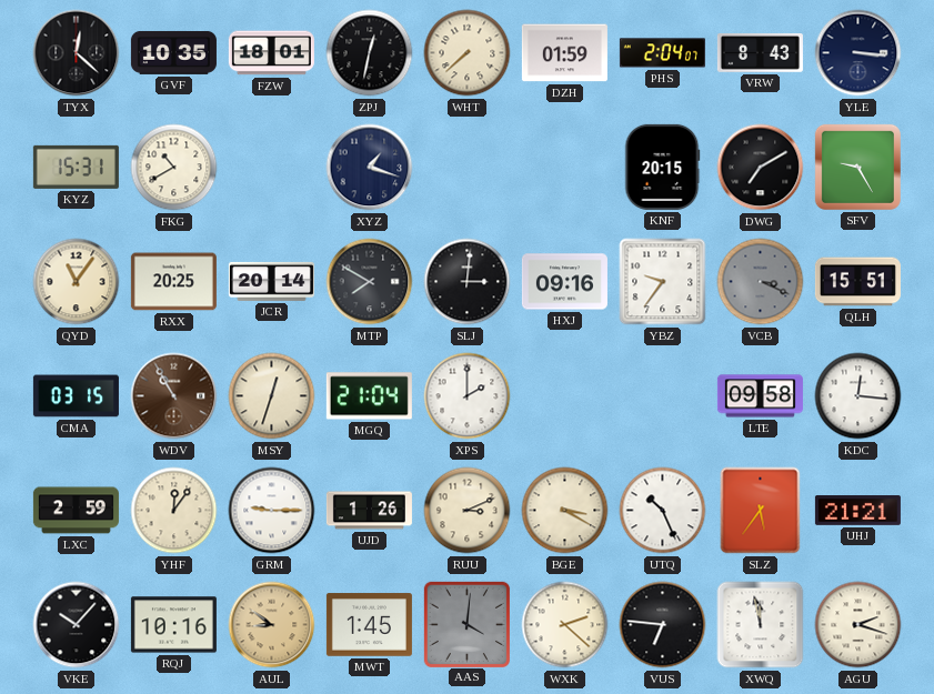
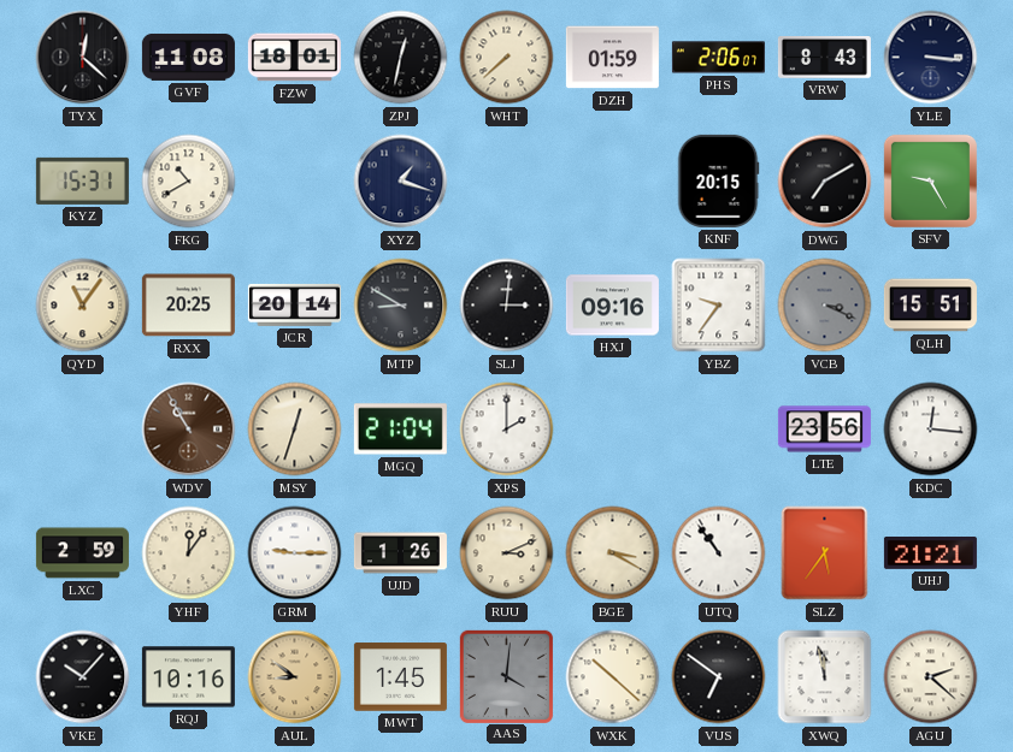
GVF: 10:35 -> 11:08
PHS: 2:04 -> 2:06
MTP: 7:50 -> 8:50
CMA: 03:15 -> none
LTE: 09:58 -> 23:56
UTQ: 10:26 -> 10:54
WXK: 2:22 -> 10:22
VUS: 6:46 -> 6:51
AGU: 2:18 -> 2:22
